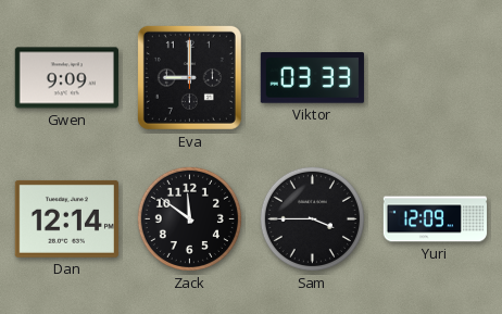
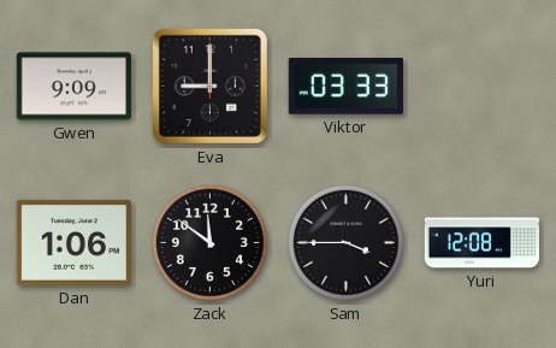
Dan: 12:14 -> 1:06
Yuri: 12:09 -> 12:08
